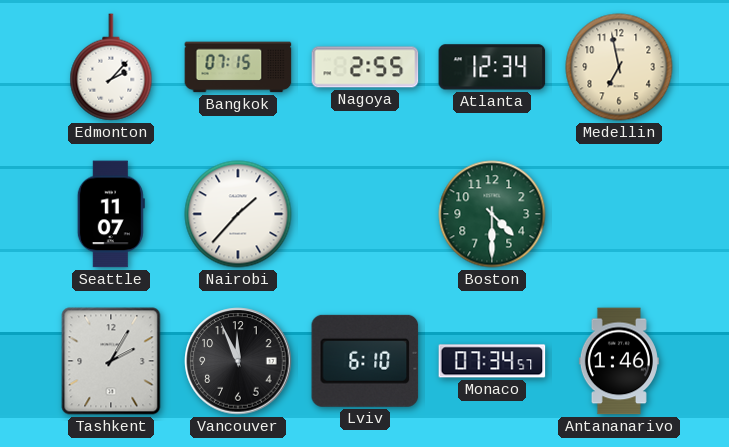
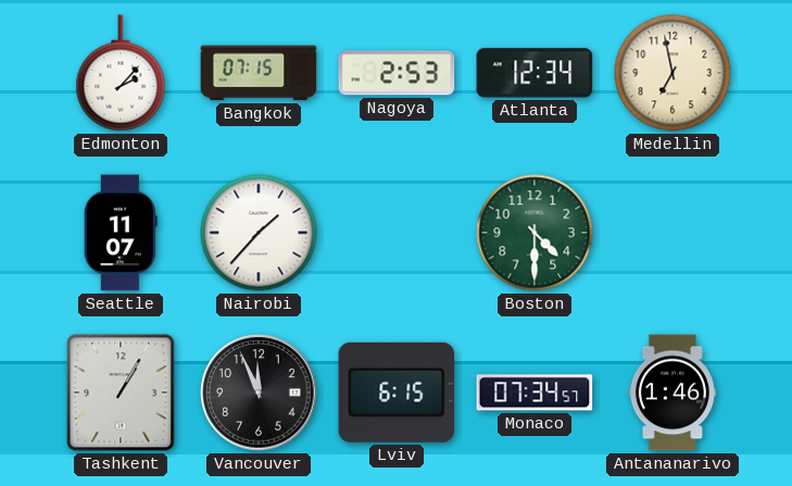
Nagoya: 2:55 -> 2:53
Tashkent: 2:05 -> 1:05
Lviv: 6:10 -> 6:15
